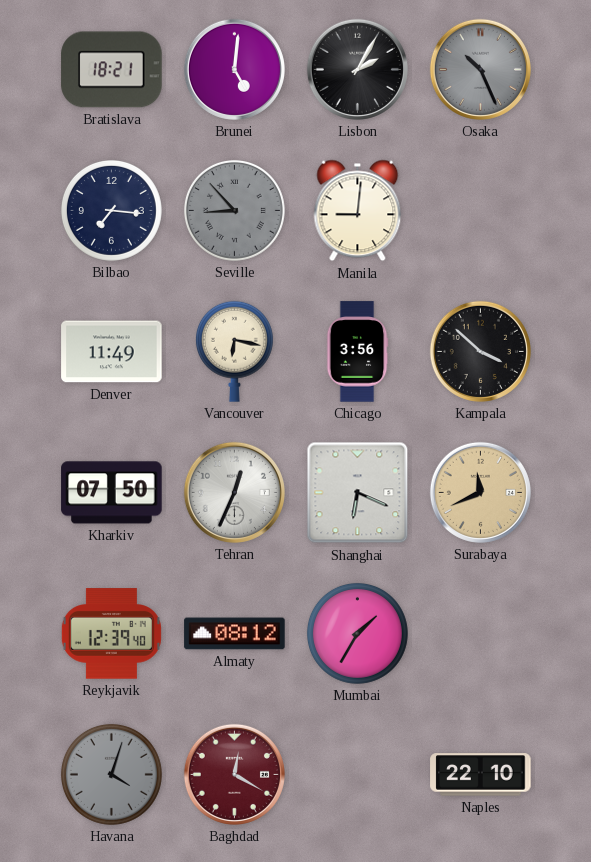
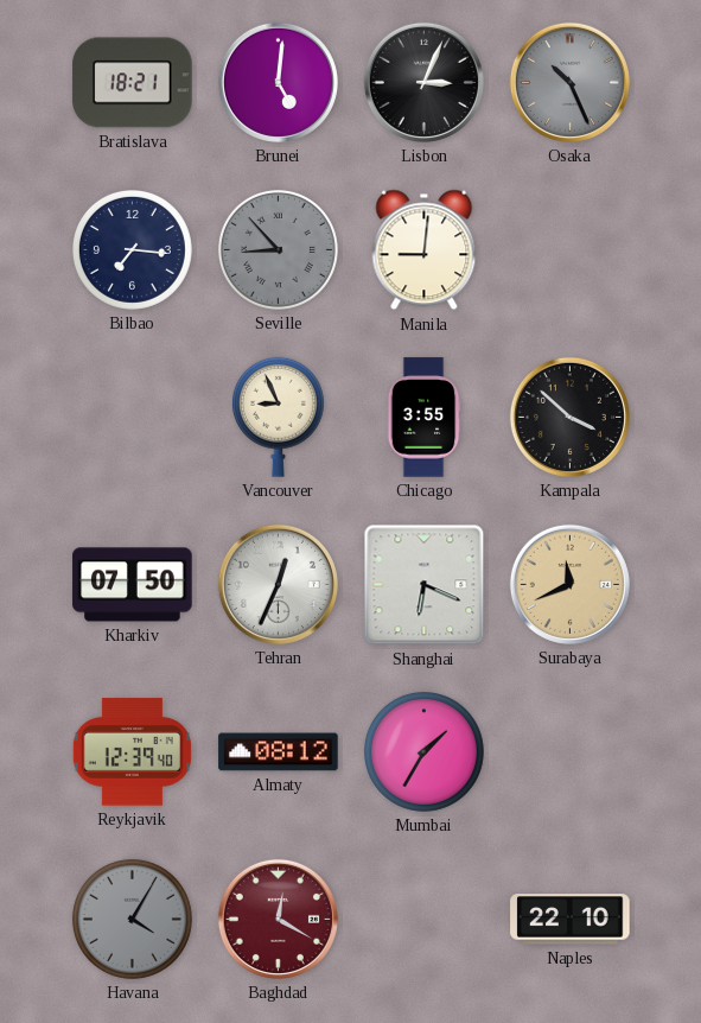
Lisbon: 2:05 -> 3:04
Denver: 11:49 -> none
Vancouver: 6:17 -> 8:56
Chicago: 3:56 -> 3:55
Havana: 4:03 -> 4:05
